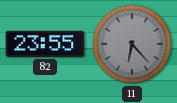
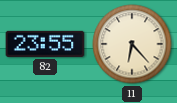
11 dial: grey -> cream
